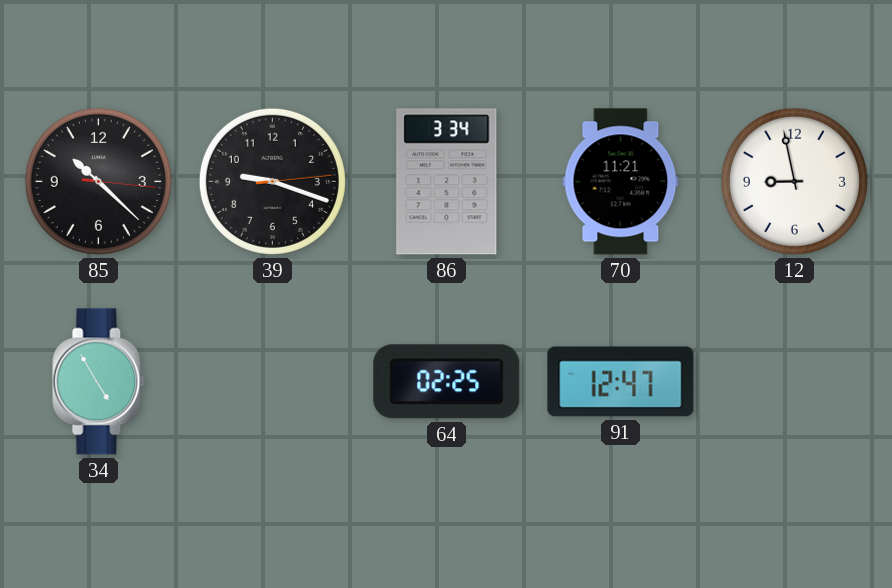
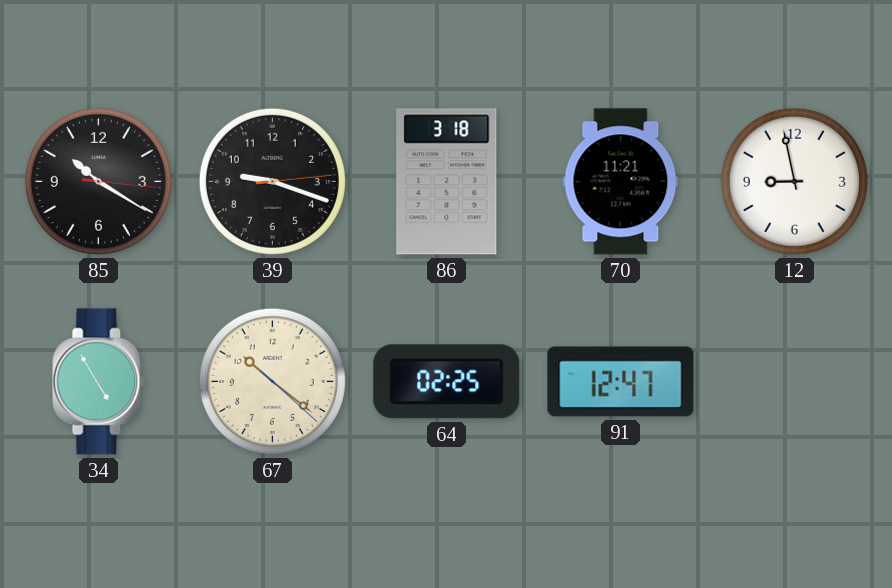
85: 10:22 -> 10:20
86: 3:34 -> 3:18
67: none -> 10:21
